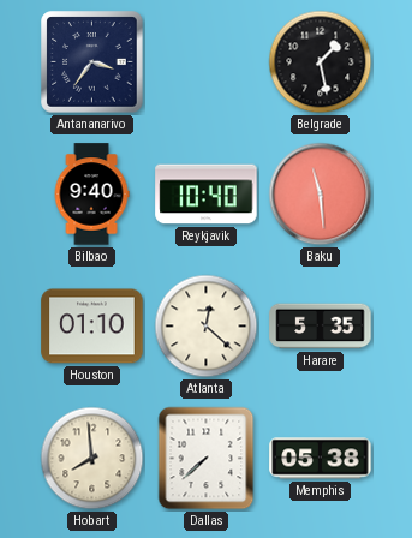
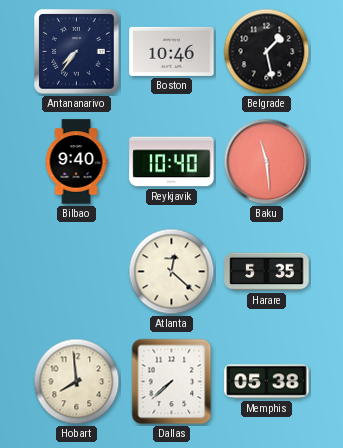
Antananarivo: 3:36 -> 7:36
Boston: none -> 10:46
Houston: 01:10 -> none
